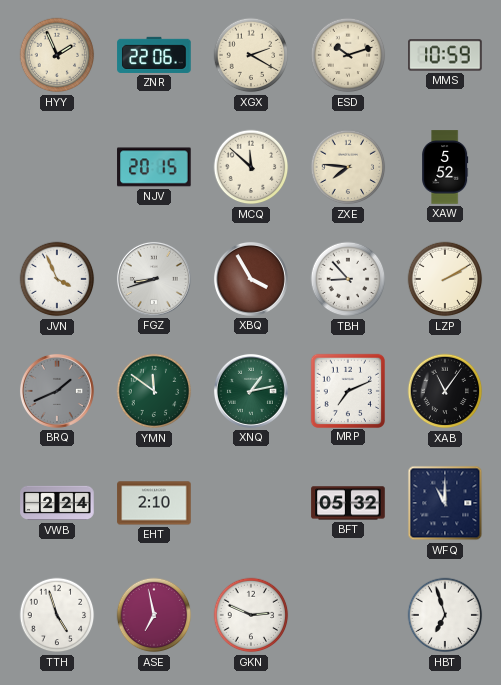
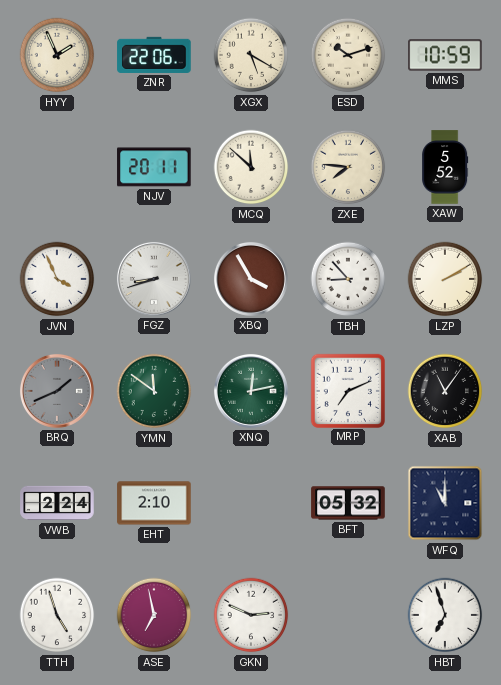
XGX: 2:20 -> 5:20
NJV: 20:15 -> 20:11
XNQ: 1:13 -> 12:13
